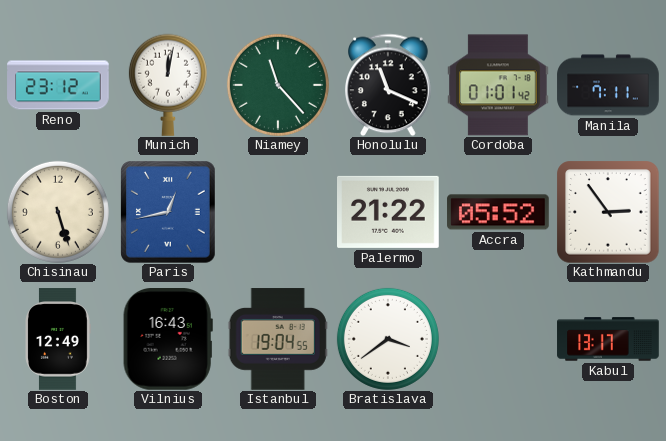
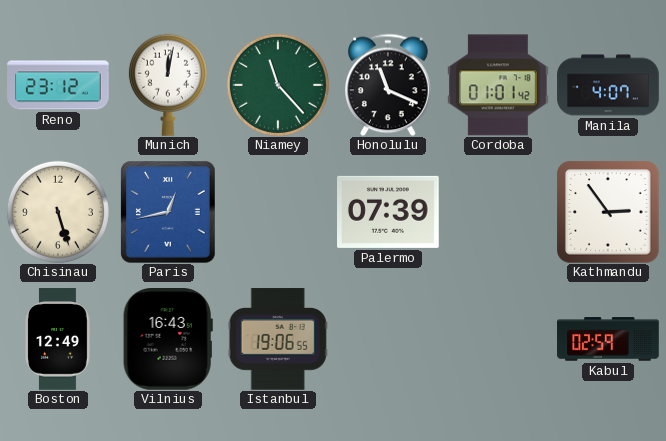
Manila: 7:11 -> 4:07
Palermo: 21:22 -> 07:39
Accra: 05:52 -> none
Istanbul: 19:04 -> 19:06
Bratislava: 3:39 -> none
Kabul: 13:17 -> 02:59
